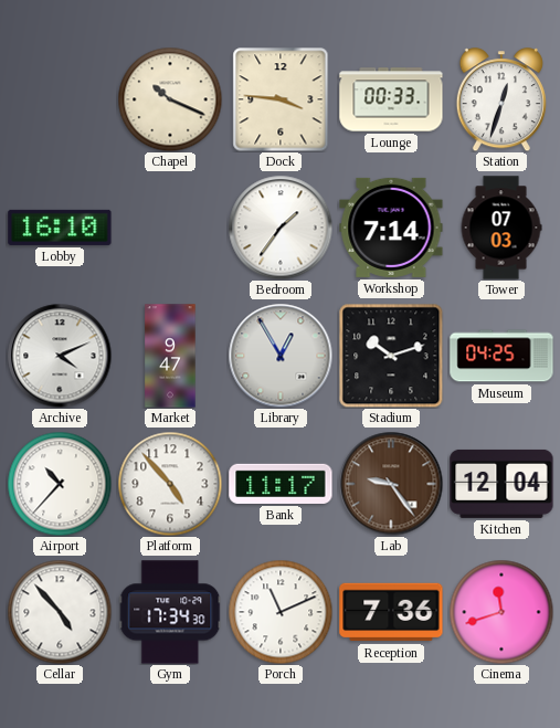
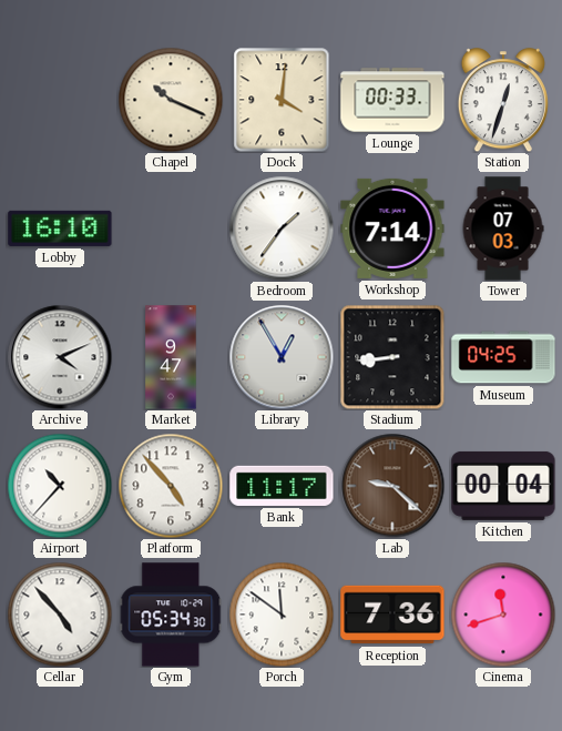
Dock: 3:46 -> 4:01
Stadium: 10:12 -> 8:44
Lab: 9:24 -> 9:22
Kitchen: 12:04 -> 00:04
Gym: 17:34 -> 05:34
Porch: 11:11 -> 11:51
